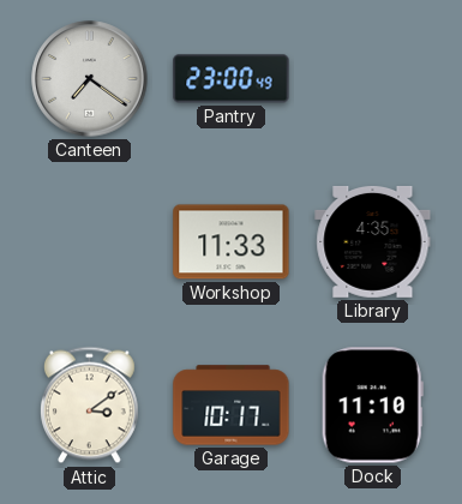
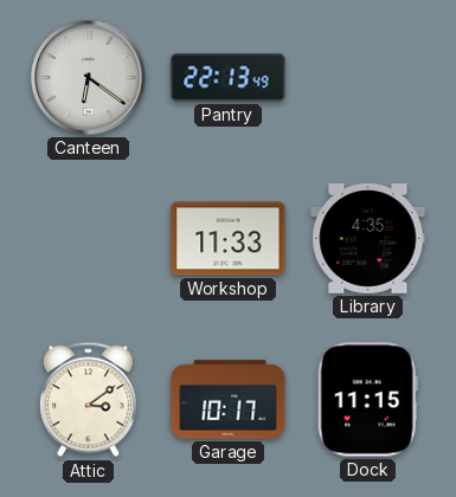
Canteen: 7:21 -> 6:21
Pantry: 23:00 -> 22:13
Dock: 11:10 -> 11:15
